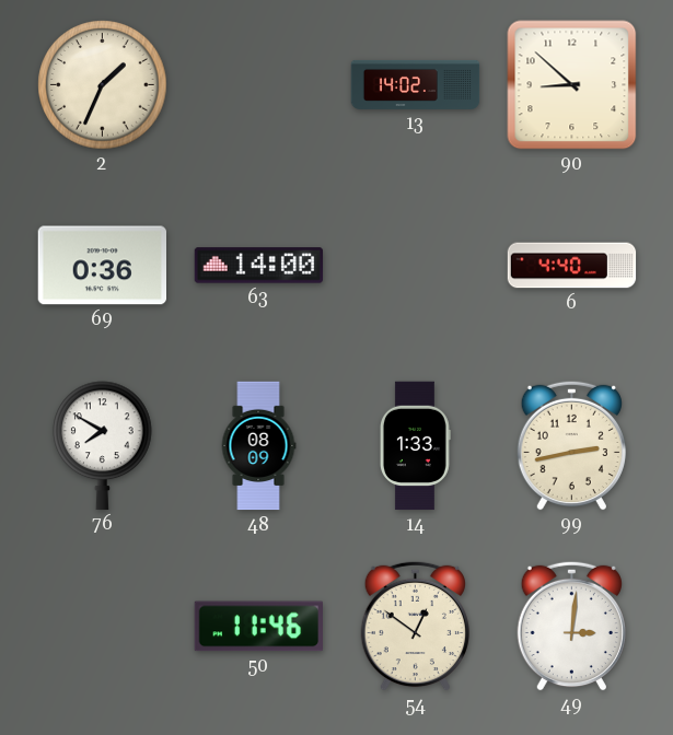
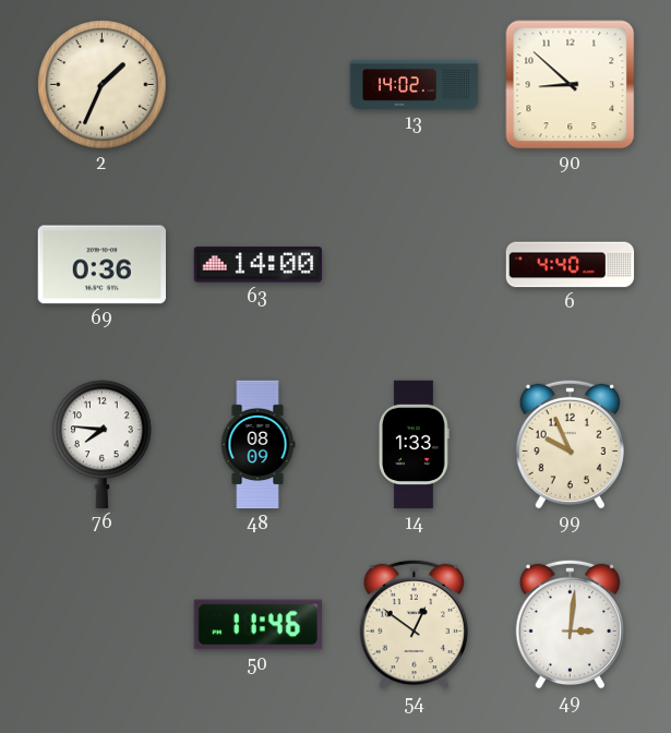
76: 7:50 -> 7:46
99: 2:43 -> 9:56
